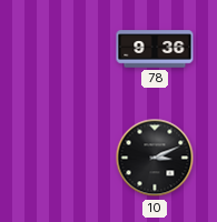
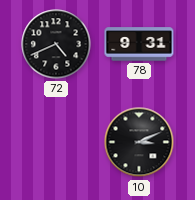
72: none -> 4:41
78: 9:36 -> 9:31
